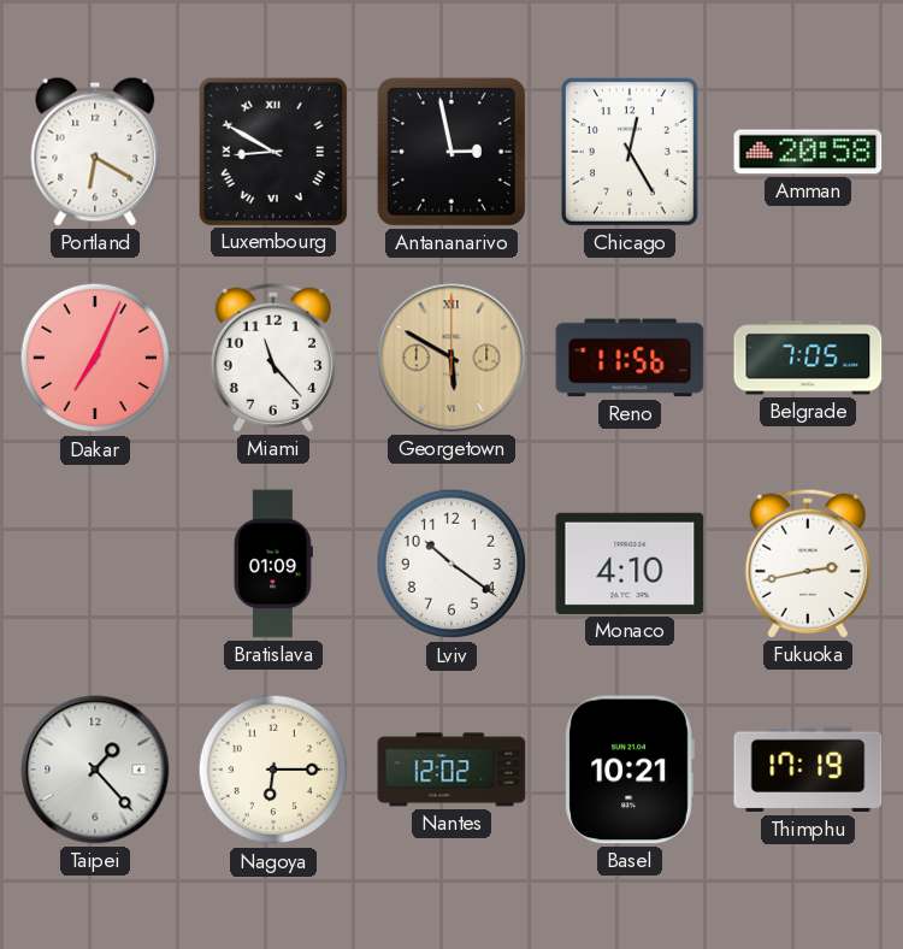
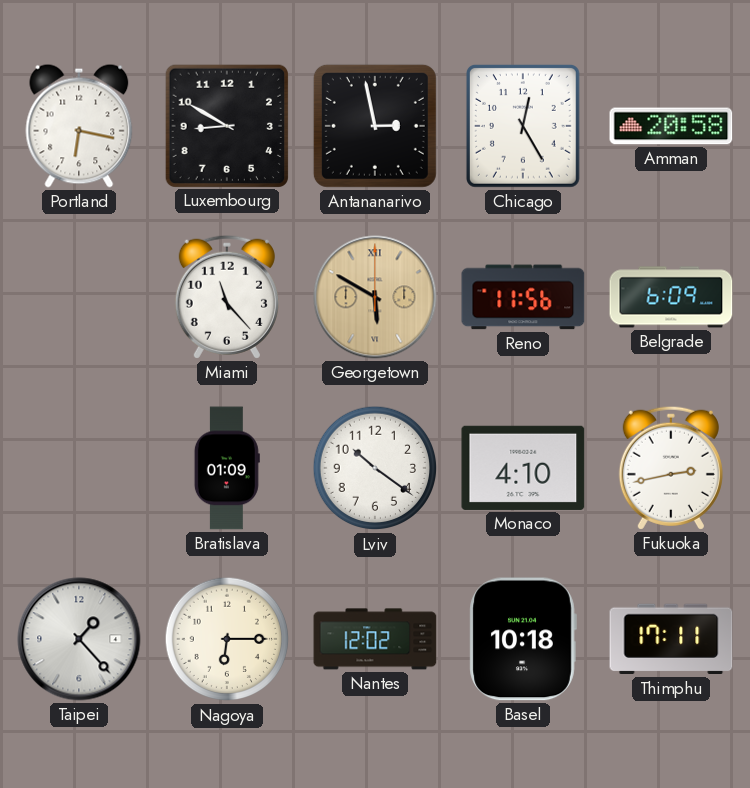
Portland: 6:20 -> 6:17
Luxembourg numerals: Roman -> Arabic
Dakar: 7:04 -> none
Belgrade: 7:05 -> 6:09
Basel: 10:21 -> 10:18
Thimphu: 17:19 -> 17:11
